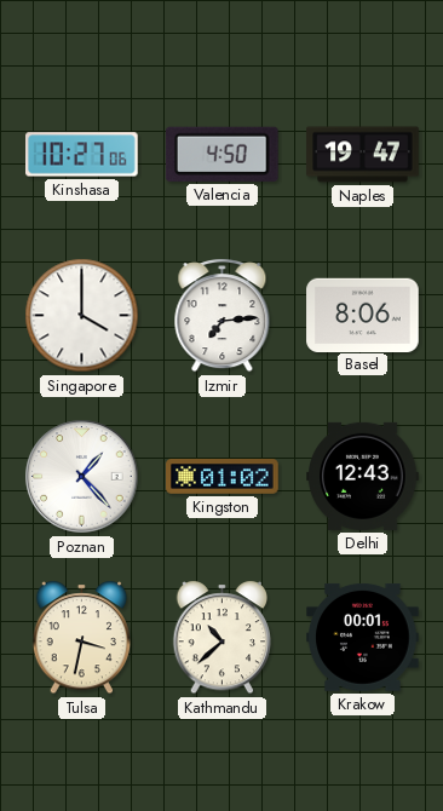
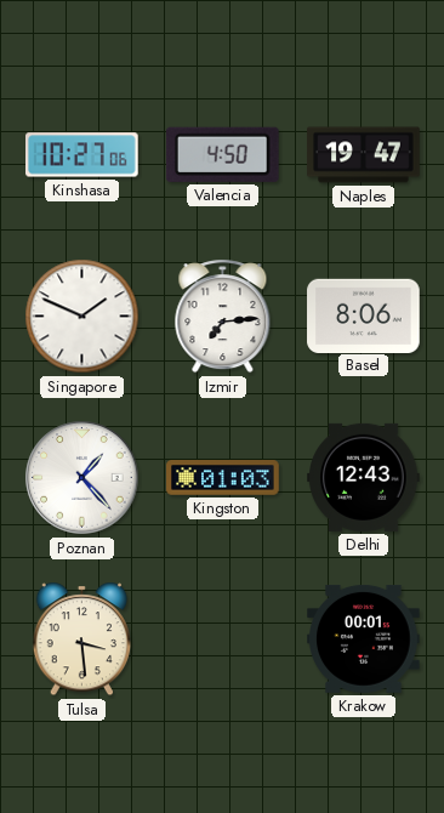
Singapore: 4:00 -> 1:49
Kingston: 01:02 -> 01:03
Tulsa: 3:32 -> 3:29
Kathmandu: 10:38 -> none
